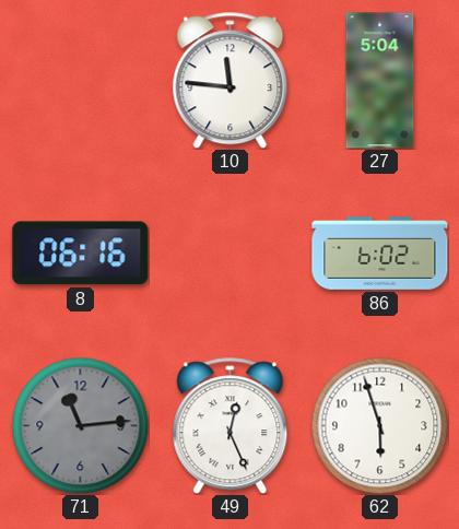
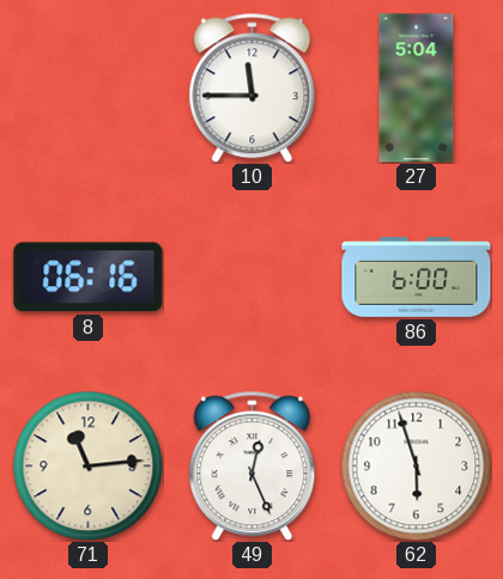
10: 11:46 -> 11:45
86: 6:02 -> 6:00
71 dial: grey -> cream
